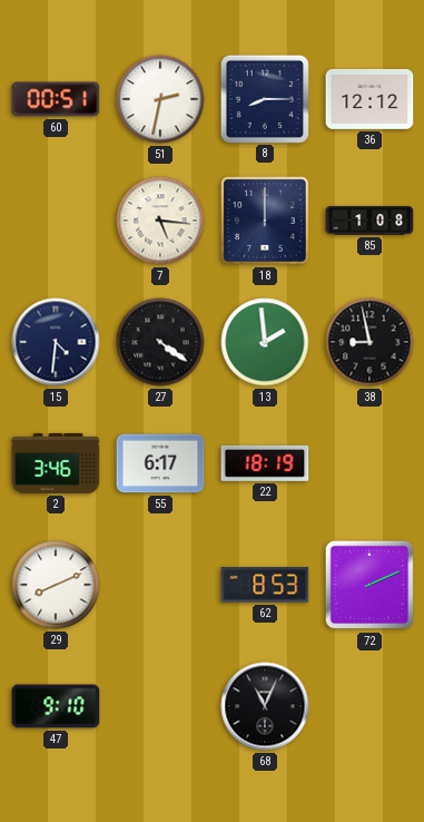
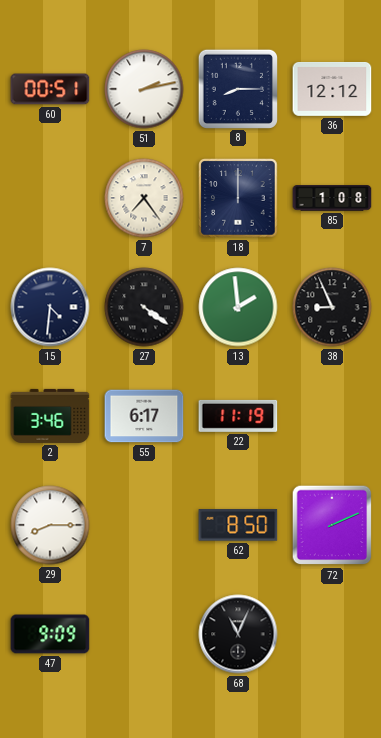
51: 2:32 -> 2:13
7: 5:16 -> 7:24
38: 8:58 -> 8:56
22: 18:19 -> 11:19
29: 8:11 -> 8:15
62: 8:53 -> 8:50
47: 9:10 -> 9:09
